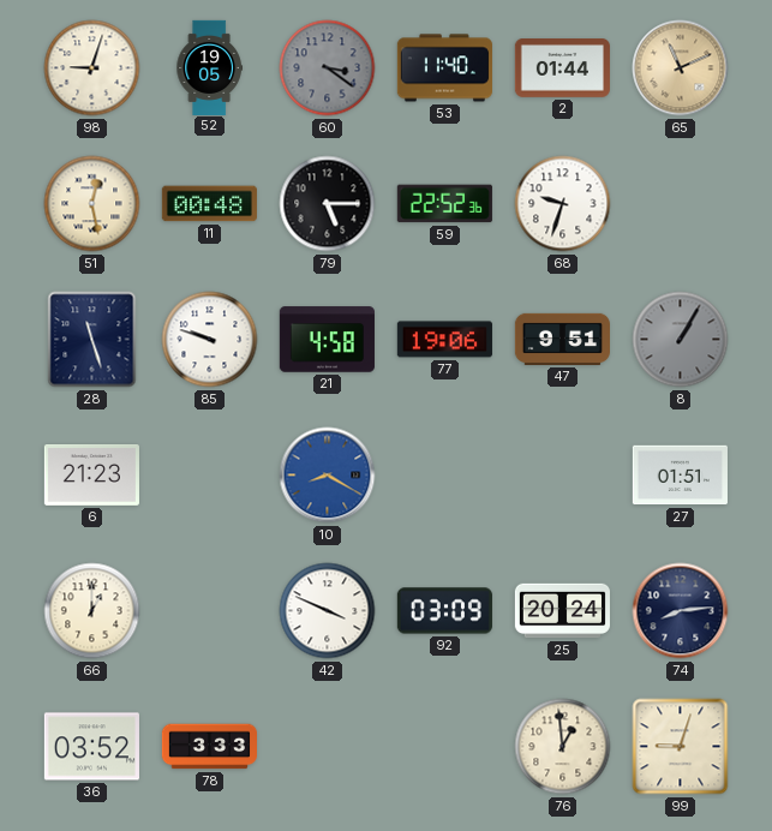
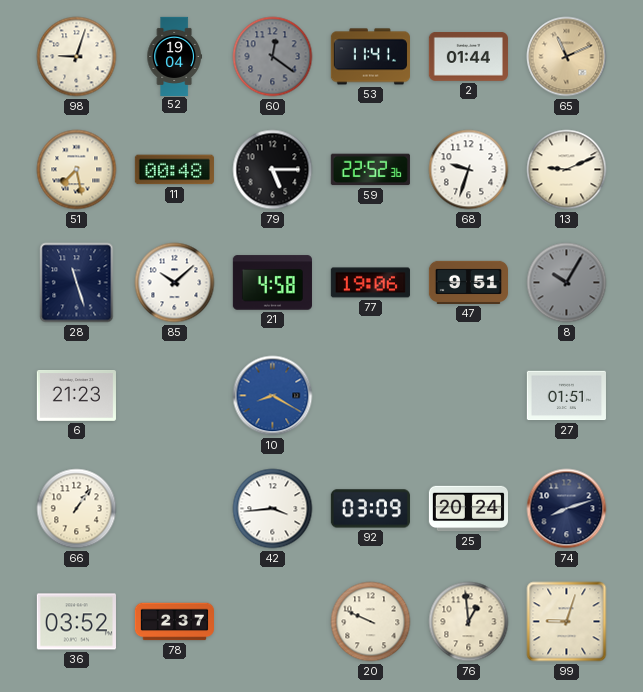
52: 19:05 -> 19:04
60: 3:21 -> 12:21
53: 11:40 -> 11:41
51: 12:28 -> 7:28
13: none -> 9:11
85: 9:48 -> 10:08
8: 1:05 -> 10:05
66: 1:00 -> 1:06
42: 3:49 -> 3:44
74: 8:14 -> 8:12
78: 3:33 -> 2:37
20: none -> 9:49
